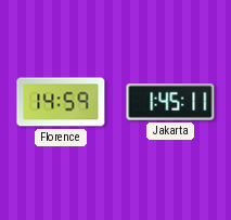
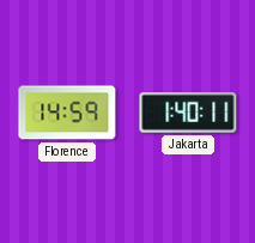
Jakarta: 1:45 -> 1:40
